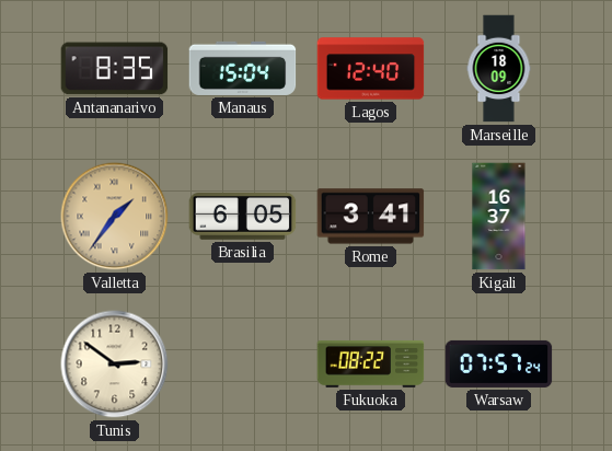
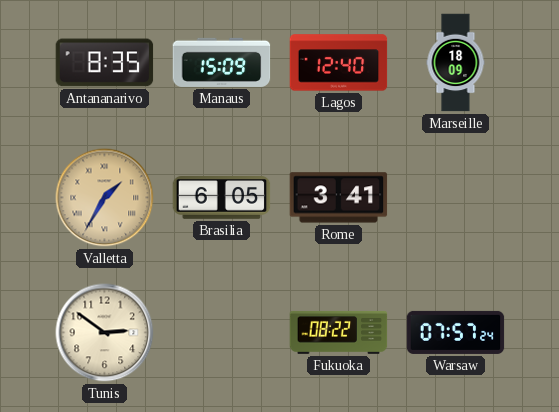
Manaus: 15:04 -> 15:09
Valletta: 1:36 -> 1:35
Kigali: 16:37 -> none
